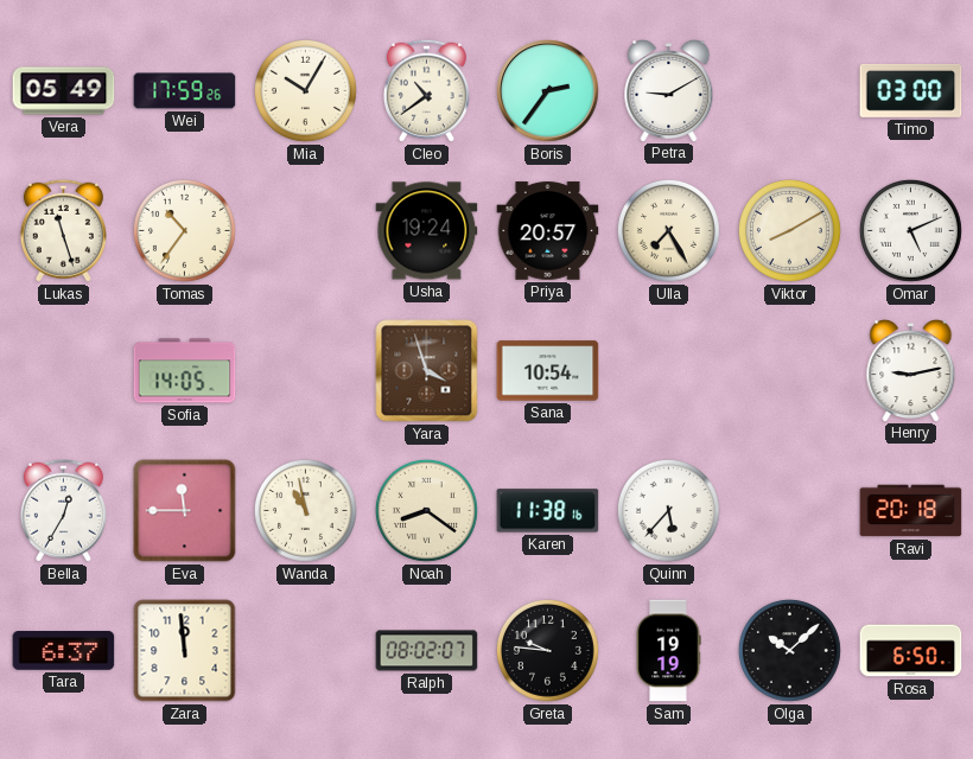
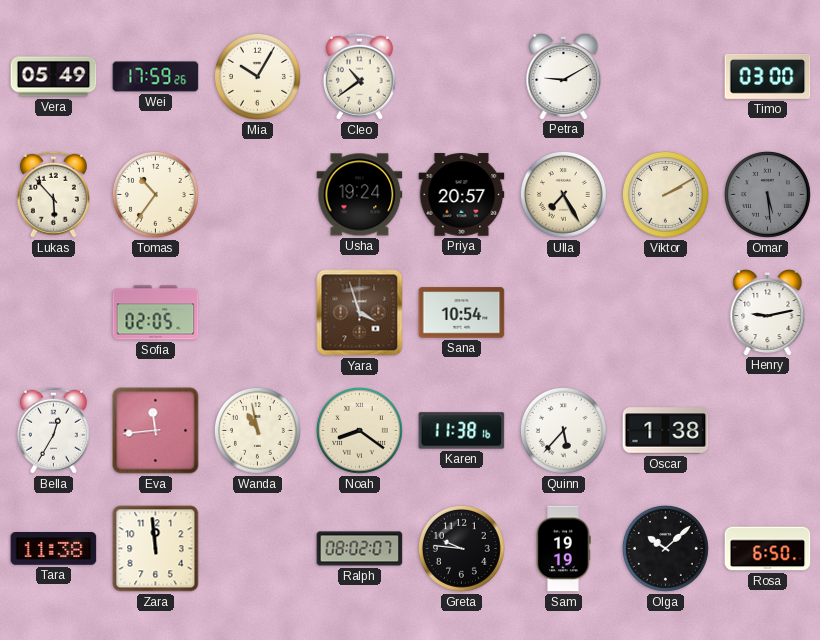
Boris: 2:36 -> none
Lukas: 11:27 -> 5:53
Viktor: 8:10 -> 2:10
Omar: 5:11 -> 5:29
Omar dial: white -> grey
Sofia: 14:05 -> 02:05
Eva: 11:45 -> 11:44
Oscar: none -> 1:38
Ravi: 20:18 -> none
Tara: 6:37 -> 11:38
